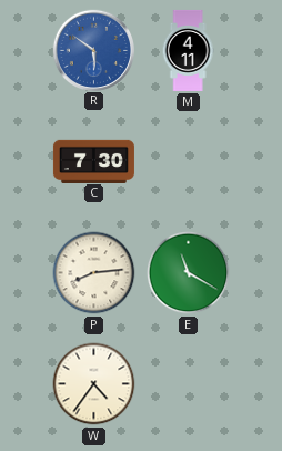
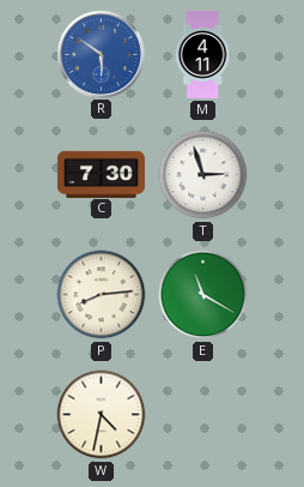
T: none -> 2:57
W: 4:36 -> 4:32
